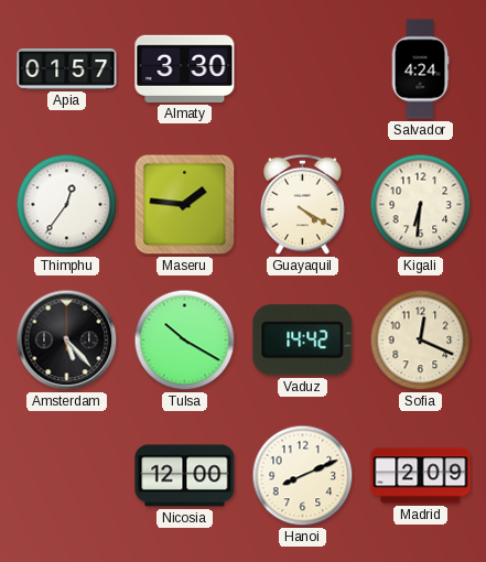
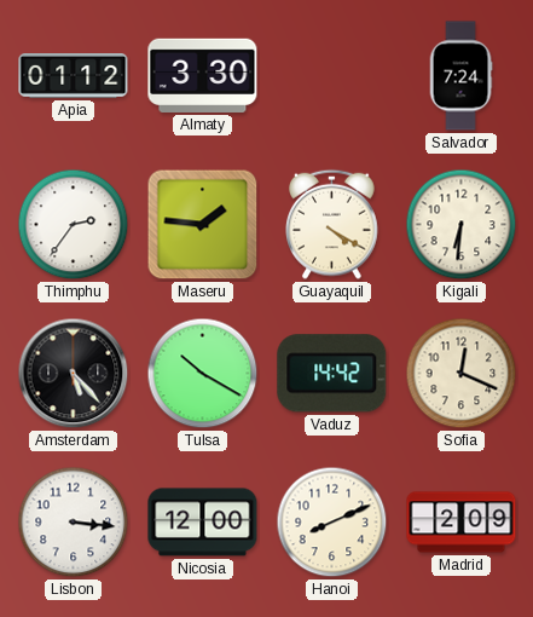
Apia: 01:57 -> 01:12
Salvador: 4:24 -> 7:24
Thimphu: 12:36 -> 2:36
Lisbon: none -> 3:16
